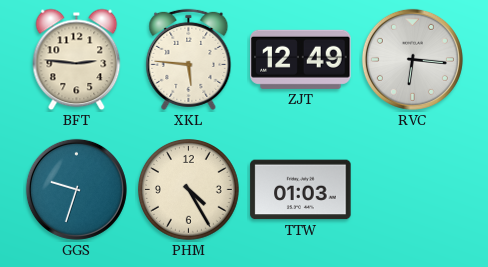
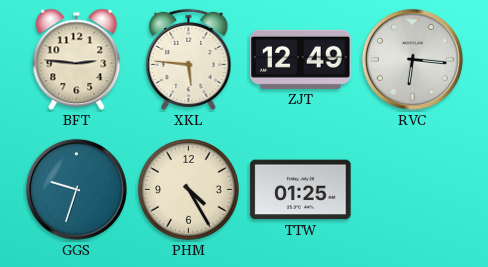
TTW: 01:03 -> 01:25
